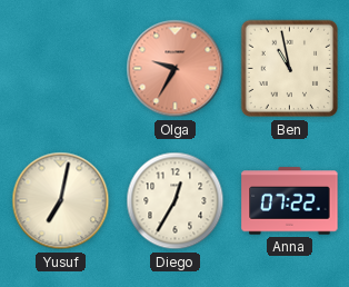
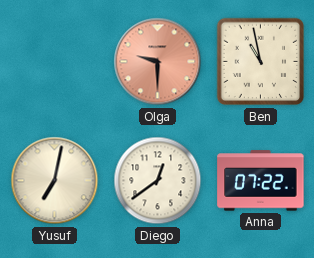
Olga: 9:35 -> 9:30
Diego: 12:35 -> 12:39
